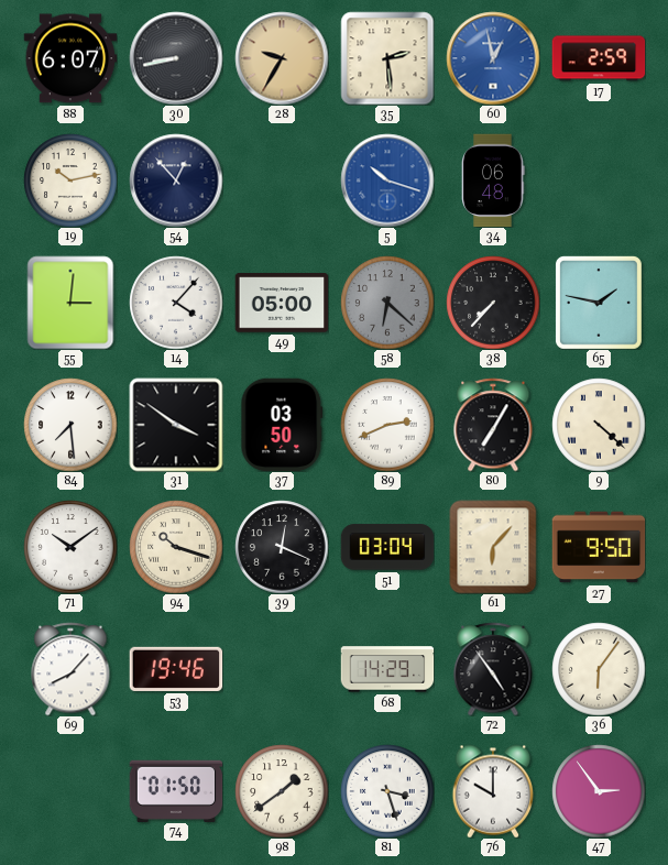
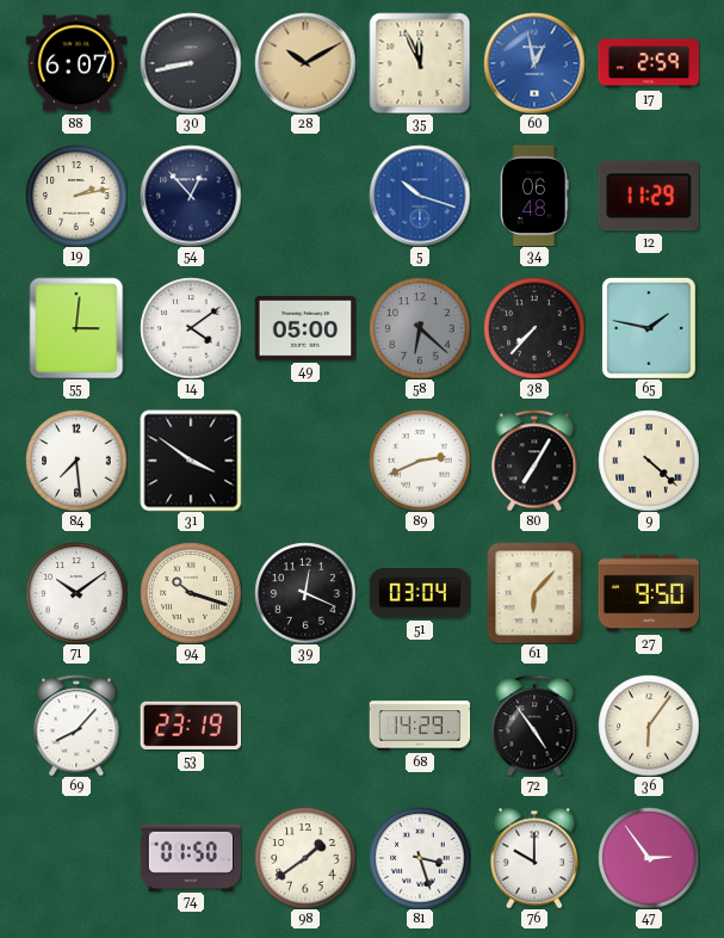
28: 9:35 -> 10:10
35: 2:29 -> 11:56
19: 10:13 -> 2:13
12: none -> 11:29
14: 4:07 -> 4:09
37: 03:50 -> none
53: 19:46 -> 23:19
